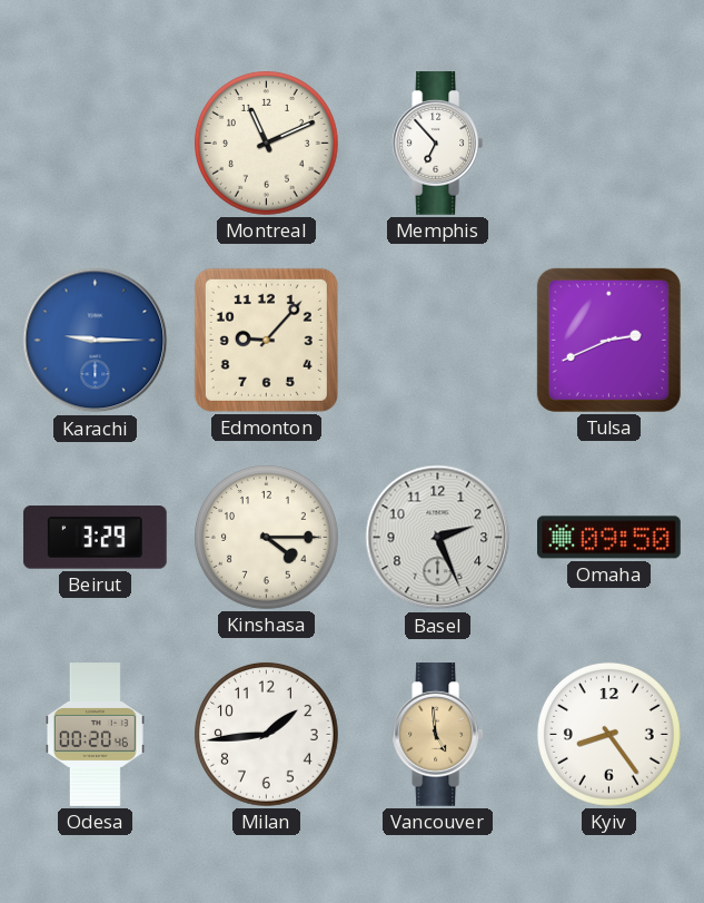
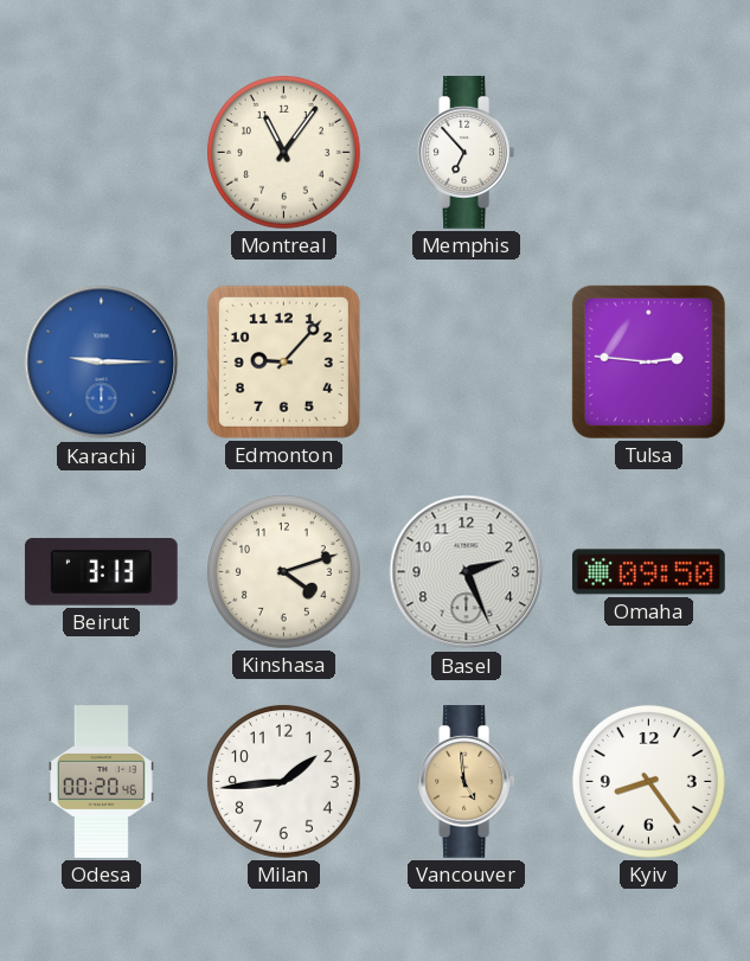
Montreal: 11:11 -> 11:06
Tulsa: 2:41 -> 2:46
Beirut: 3:29 -> 3:13
Kinshasa: 4:15 -> 4:12
